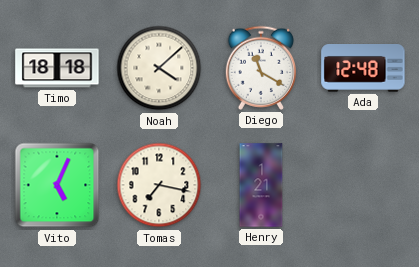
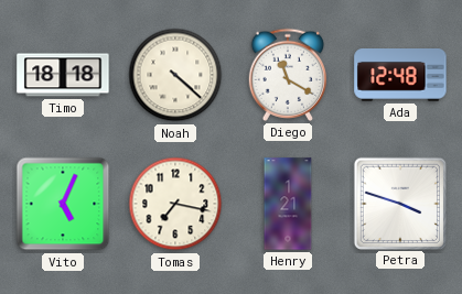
Noah: 4:08 -> 4:22
Petra: none -> 3:48
